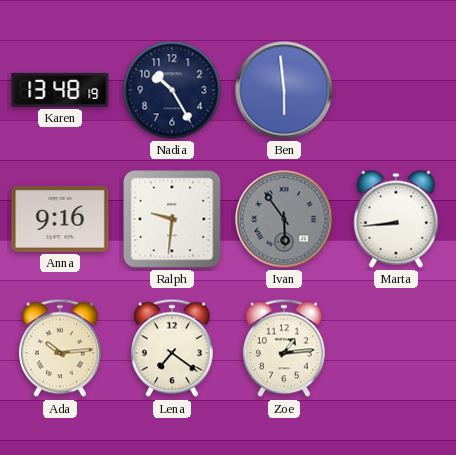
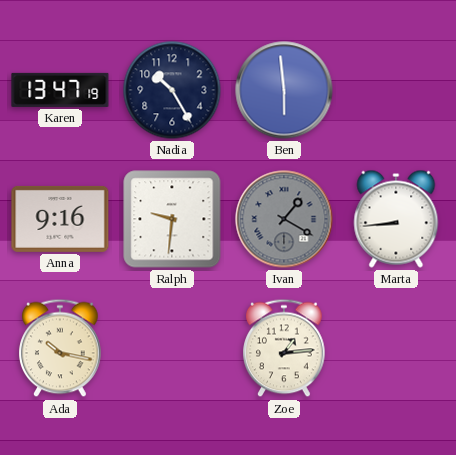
Karen: 13:48 -> 13:47
Ivan: 5:54 -> 1:20
Ada: 10:14 -> 10:17
Lena: 7:21 -> none
